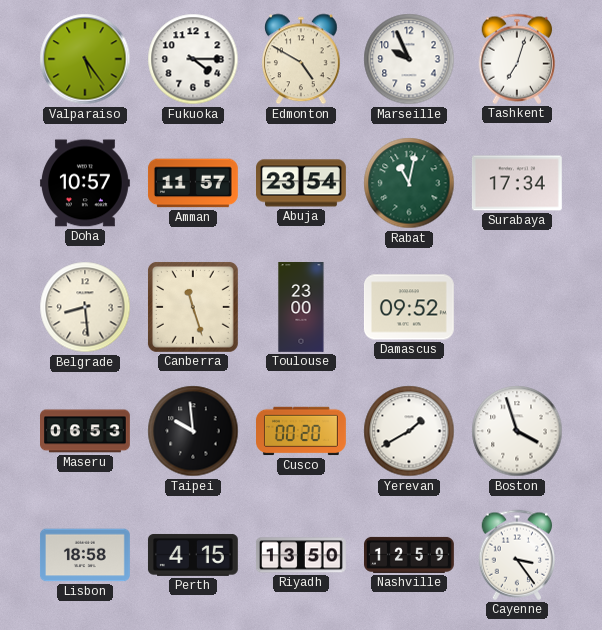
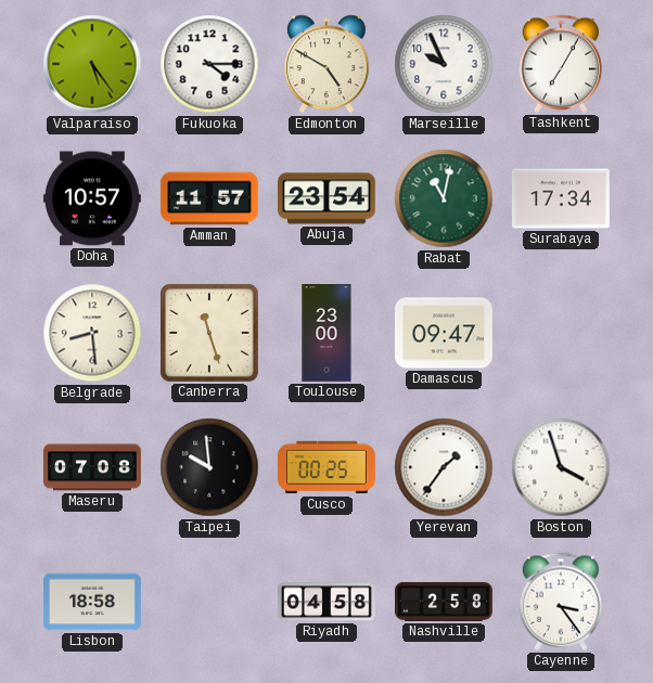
Tashkent: 7:03 -> 7:05
Damascus: 09:52 -> 09:47
Maseru: 06:53 -> 07:08
Cusco: 00:20 -> 00:25
Yerevan: 1:40 -> 1:36
Perth: 4:15 -> none
Riyadh: 13:50 -> 04:58
Nashville: 12:59 -> 2:58
